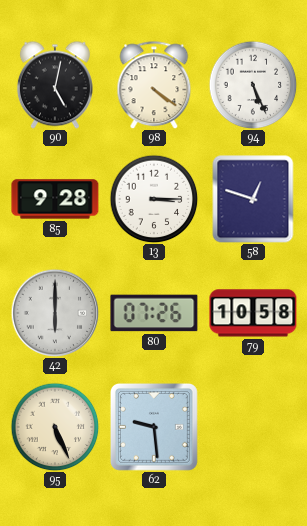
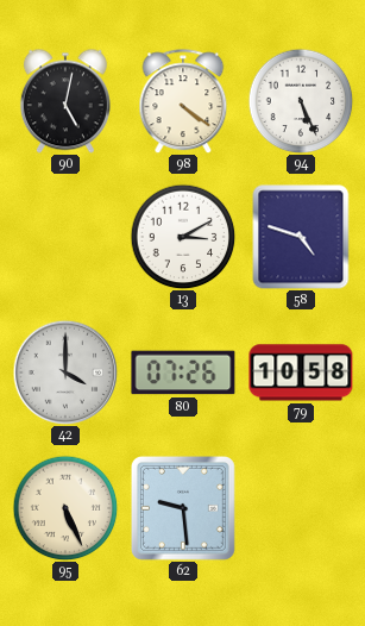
85: 9:28 -> none
13: 3:15 -> 3:10
58: 12:48 -> 4:48
42: 6:00 -> 4:00
